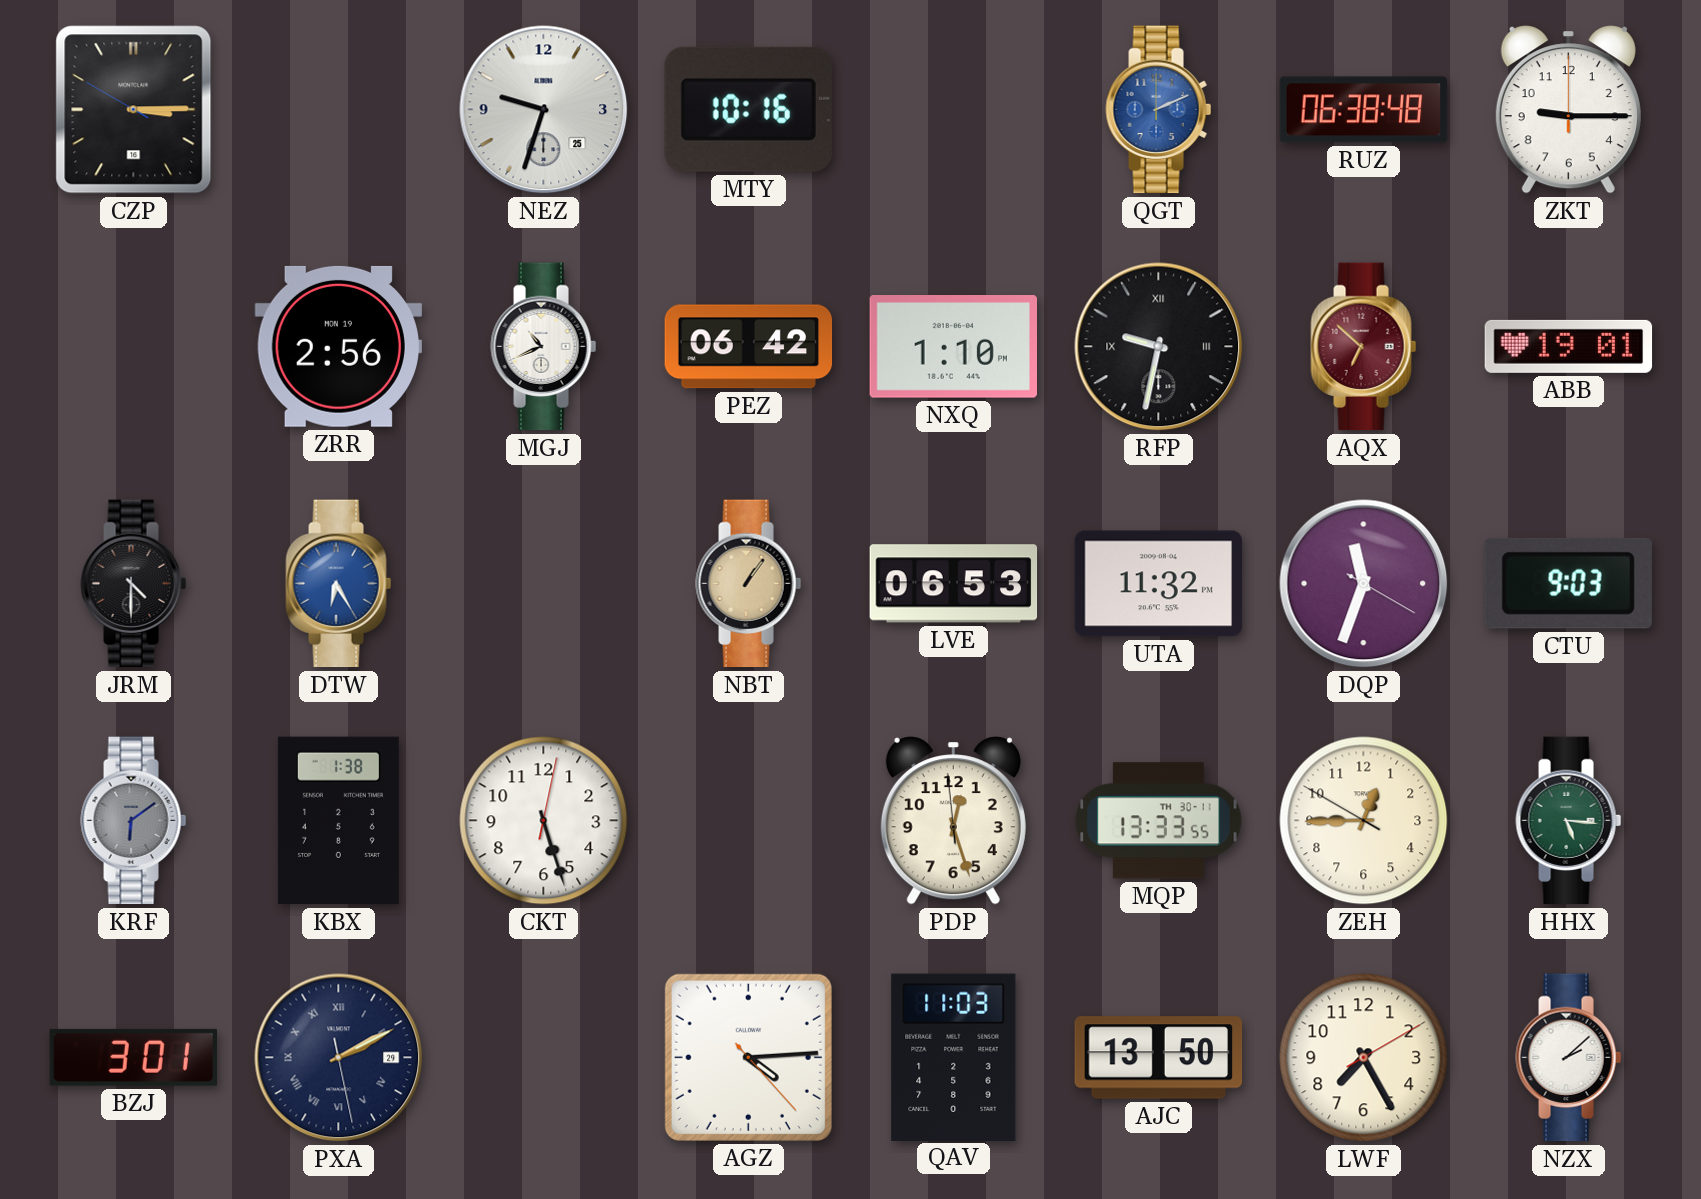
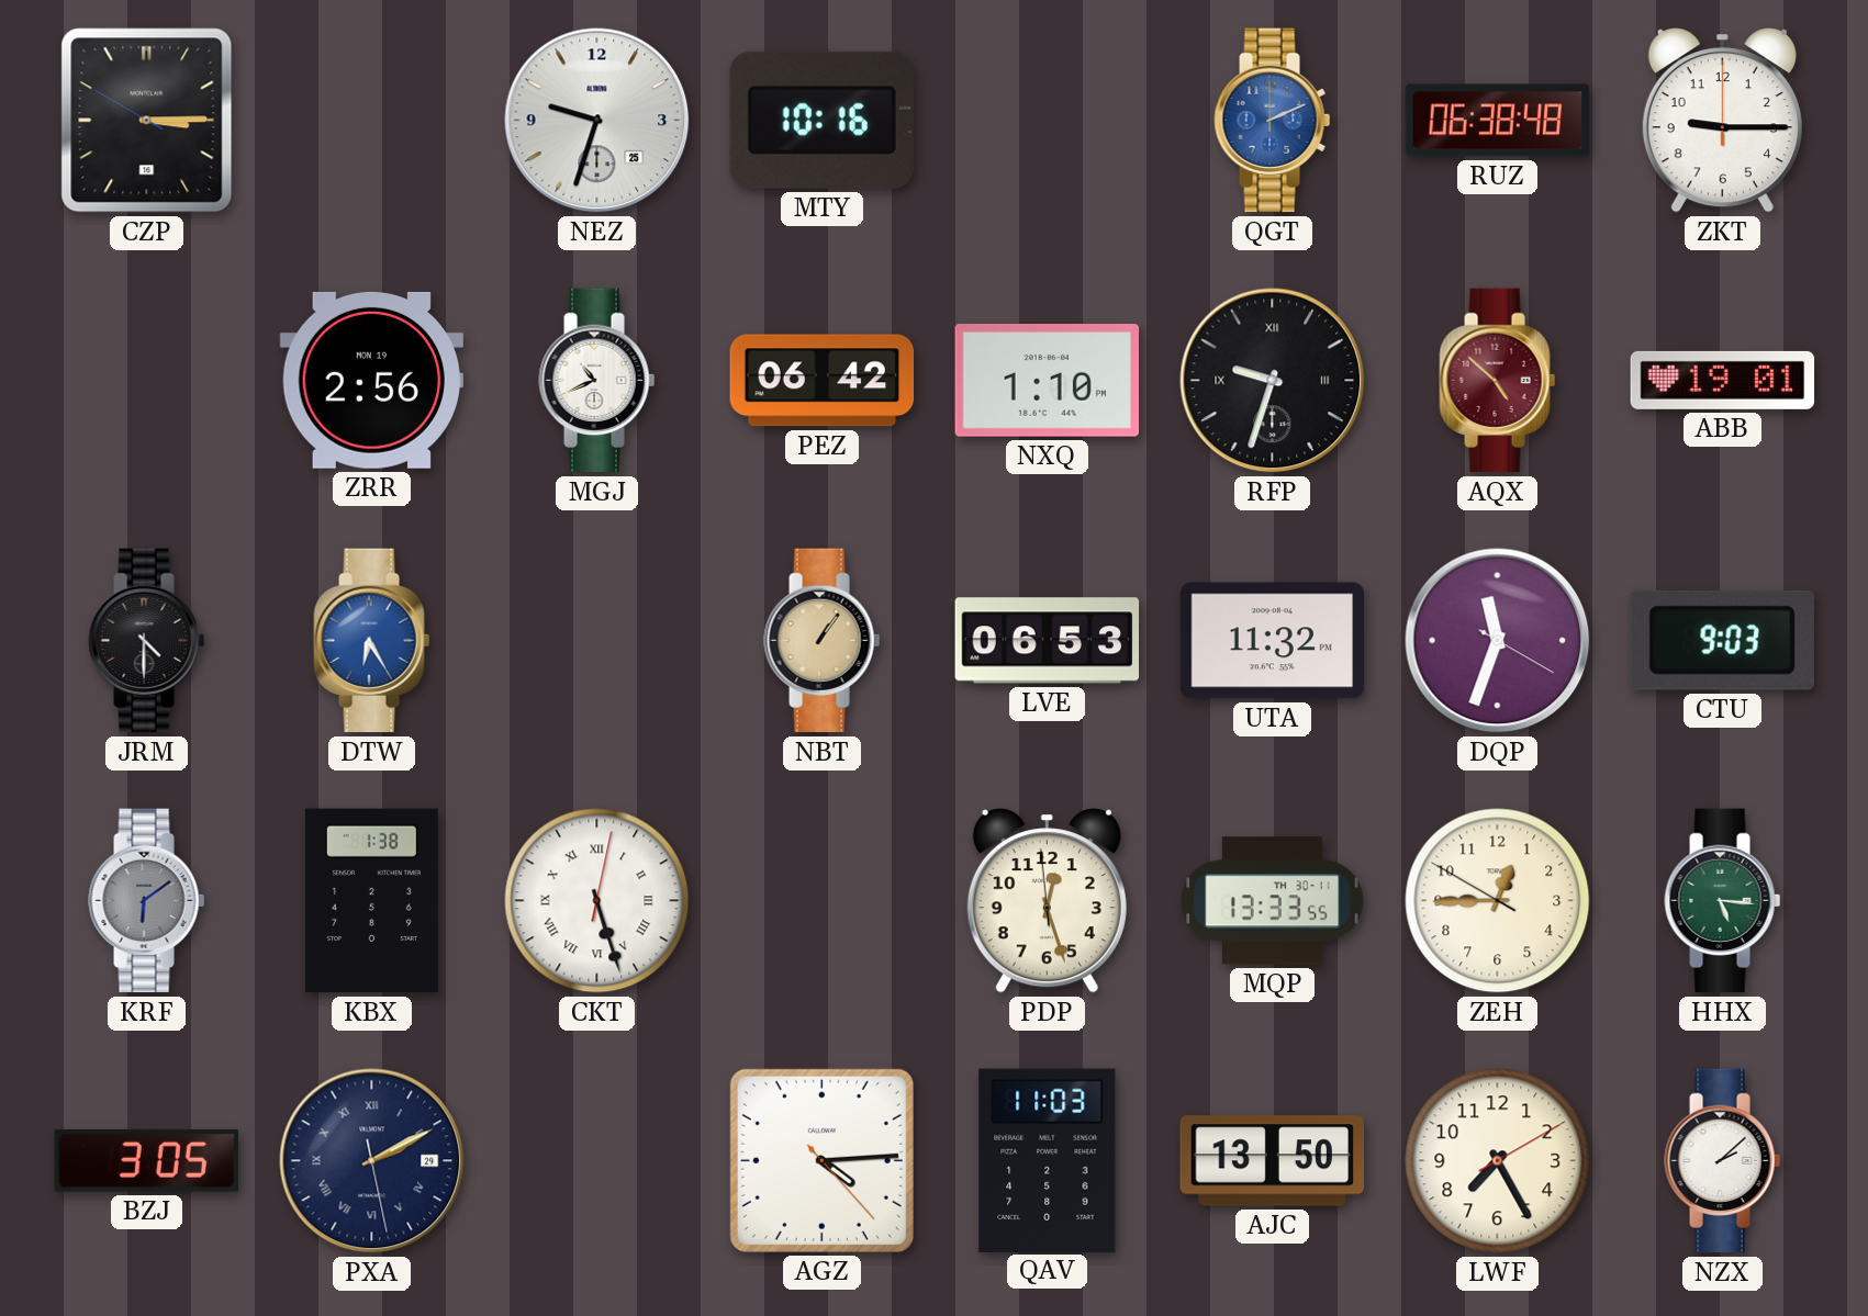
RFP: 9:32 -> 9:33
AQX: 6:52 -> 4:52
CKT numerals: Arabic -> Roman
BZJ: 3:01 -> 3:05
